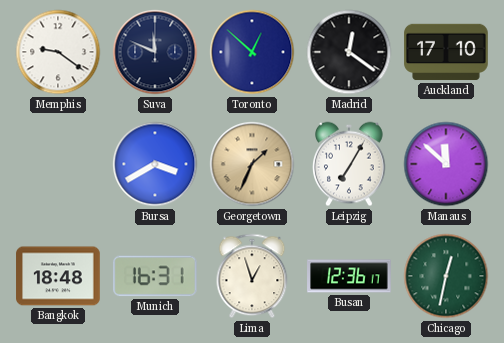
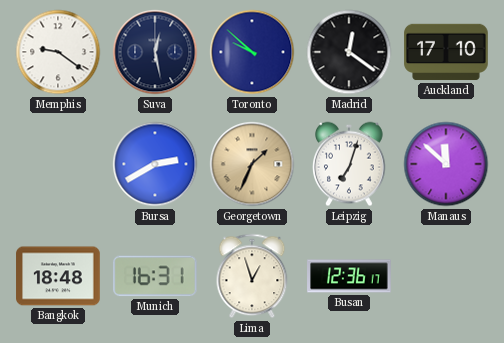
Suva: 11:49 -> 12:28
Toronto: 12:52 -> 9:52
Bursa: 3:40 -> 2:40
Leipzig: 7:05 -> 7:03
Chicago: 12:32 -> none
